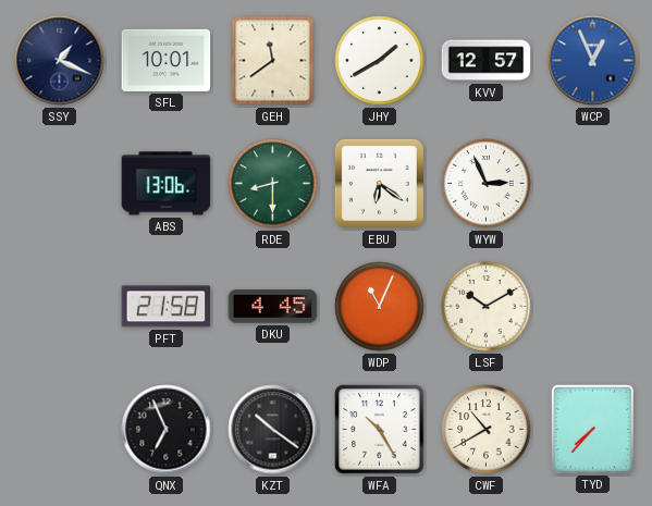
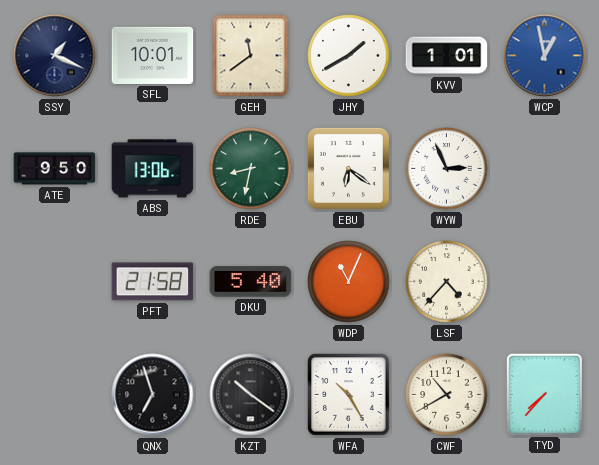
KVV: 12:57 -> 1:01
WCP: 12:56 -> 12:58
ATE: none -> 9:50
RDE: 8:30 -> 8:32
DKU: 4:45 -> 5:40
LSF: 10:10 -> 4:37
QNX: 6:56 -> 6:57
